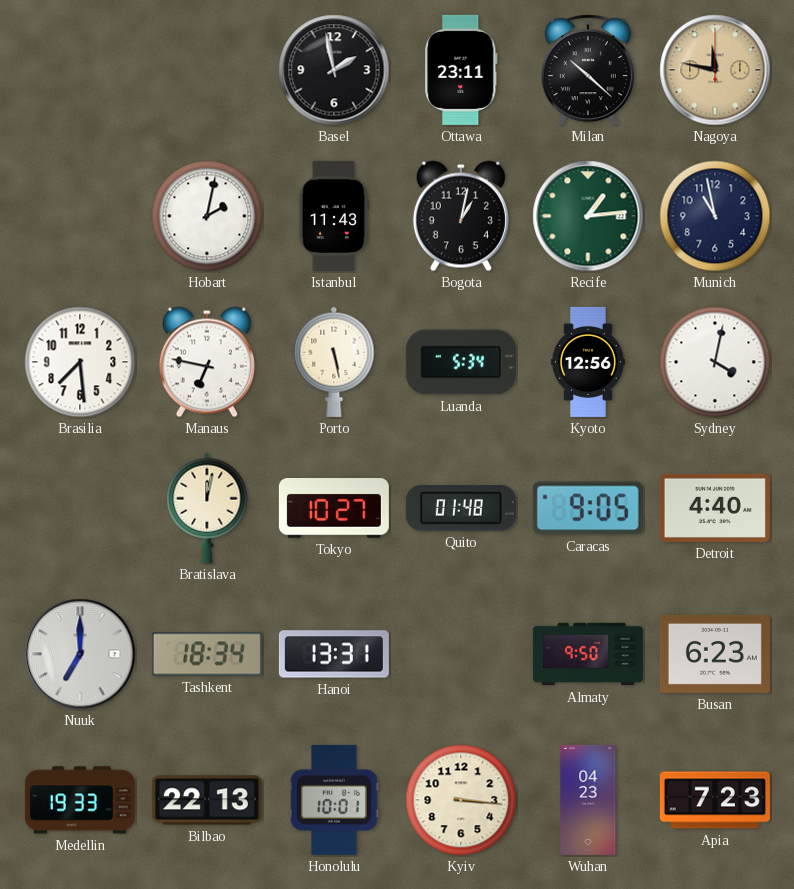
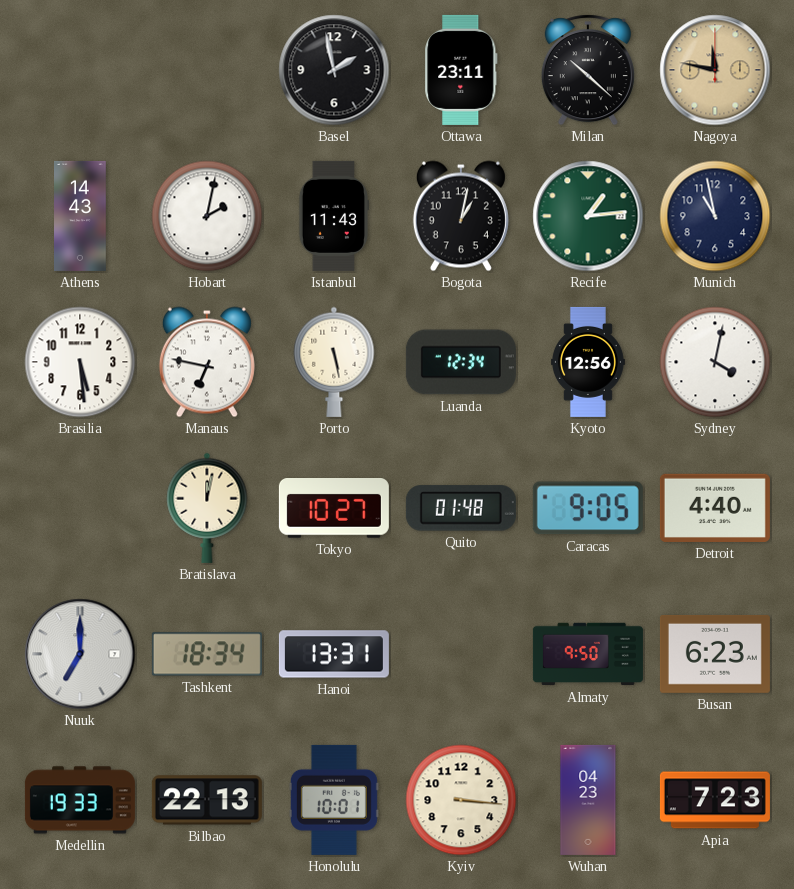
Athens: none -> 14:43
Brasilia: 7:29 -> 5:29
Luanda: 5:34 -> 12:34
